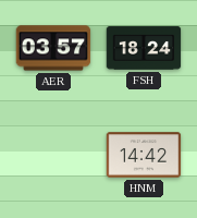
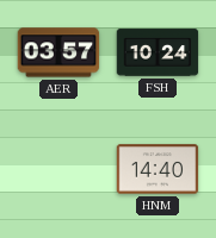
FSH: 18:24 -> 10:24
HNM: 14:42 -> 14:40
